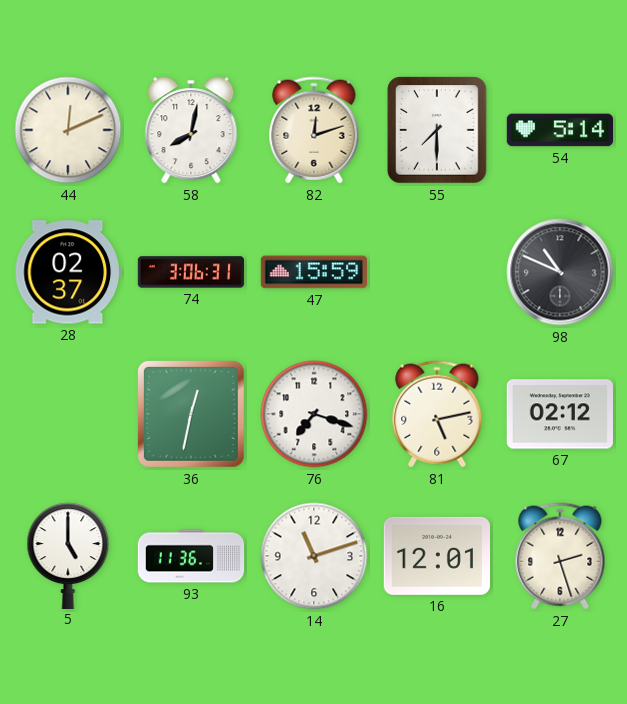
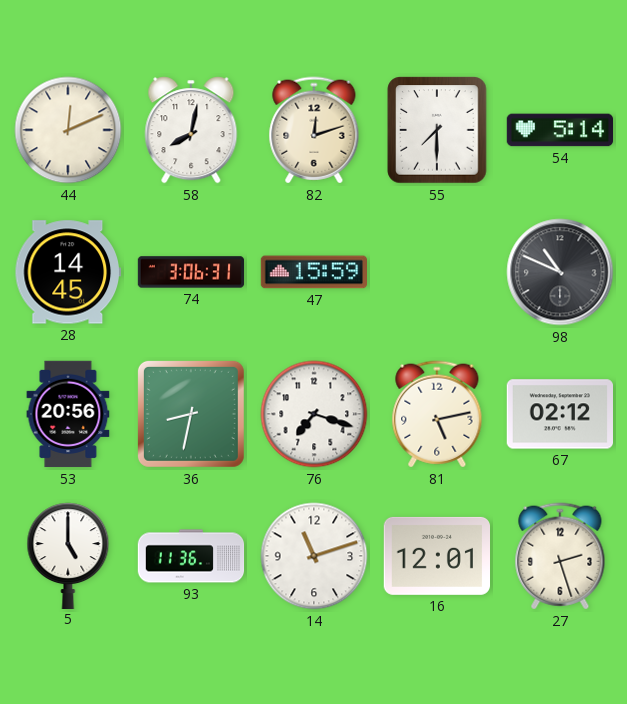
28: 02:37 -> 14:45
53: none -> 20:56
36: 12:32 -> 8:32
